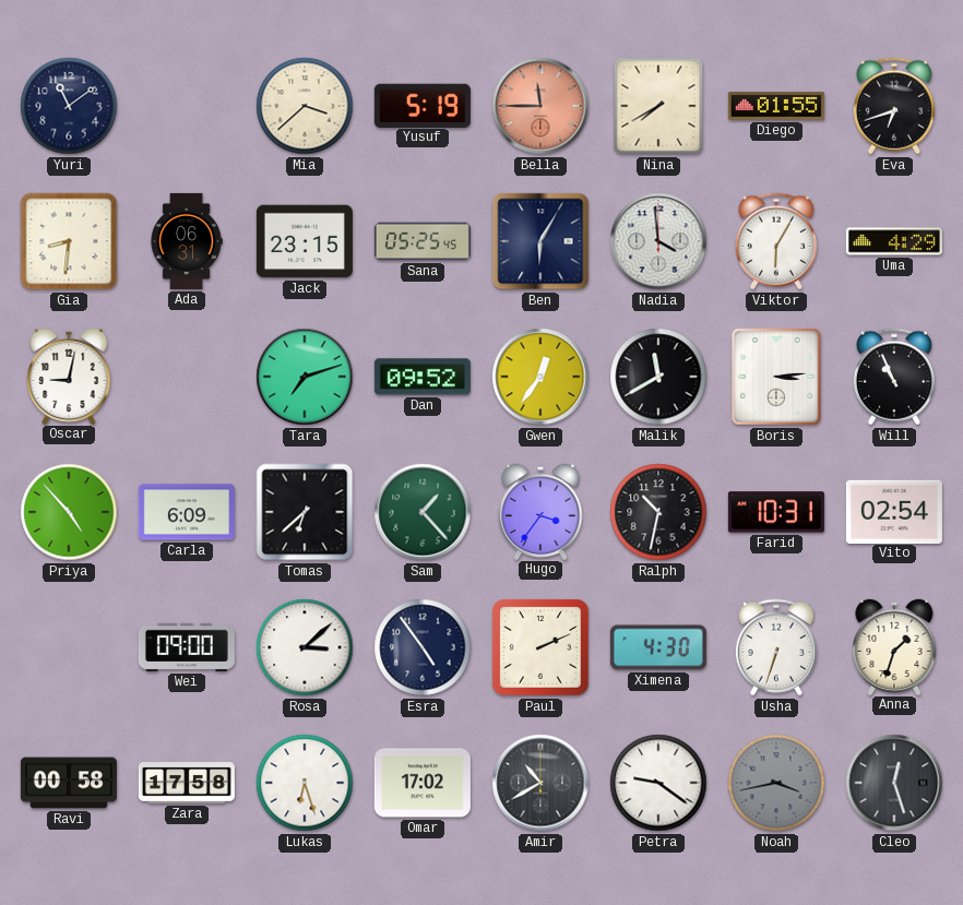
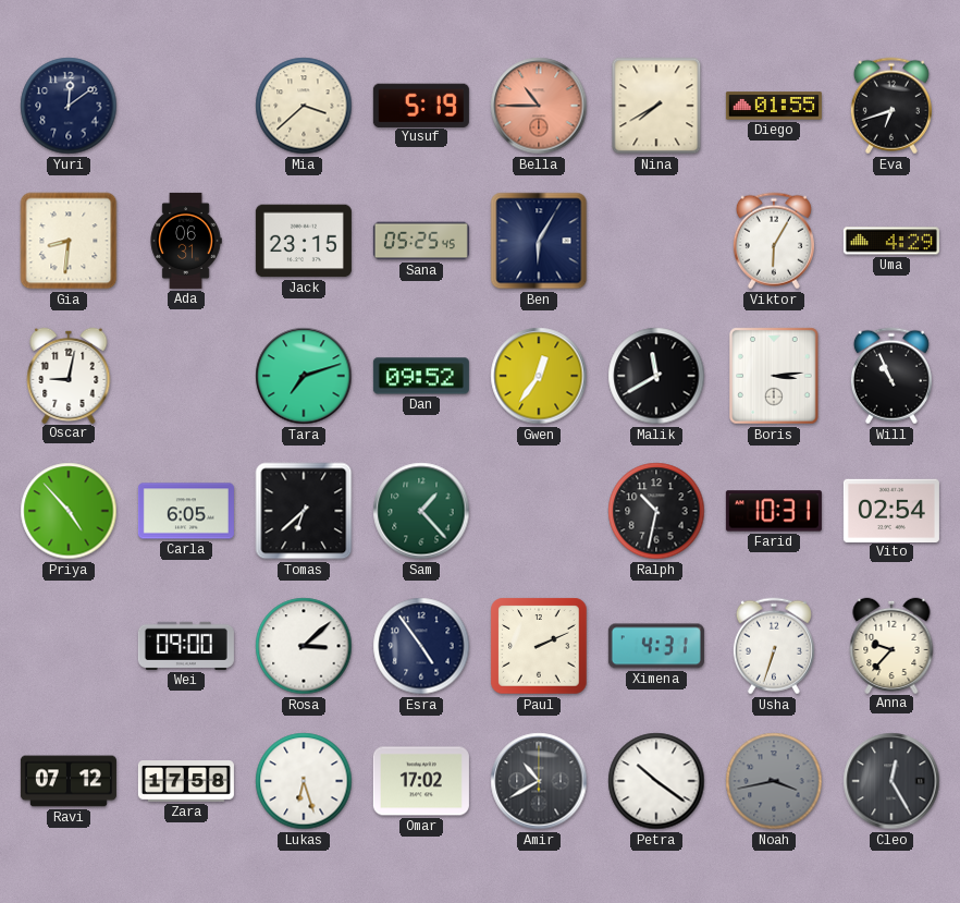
Yuri: 11:09 -> 12:09
Bella: 11:45 -> 10:45
Nadia: 3:59 -> none
Carla: 6:09 -> 6:05
Hugo: 3:36 -> none
Ximena: 4:30 -> 4:31
Anna: 1:33 -> 9:37
Ravi: 00:58 -> 07:12
Petra: 9:21 -> 10:21
Cleo: 12:27 -> 12:25
